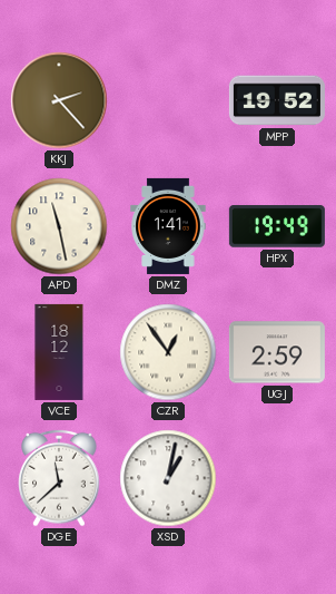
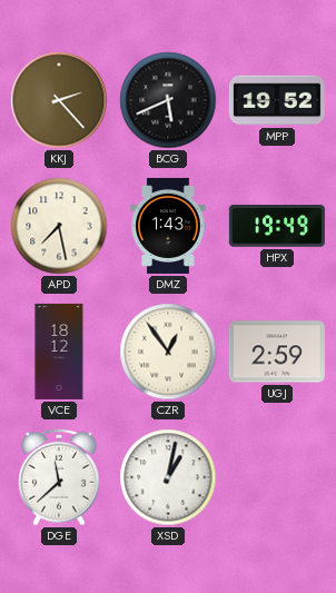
BCG: none -> 5:41
APD: 11:28 -> 7:28
DMZ: 1:41 -> 1:43
